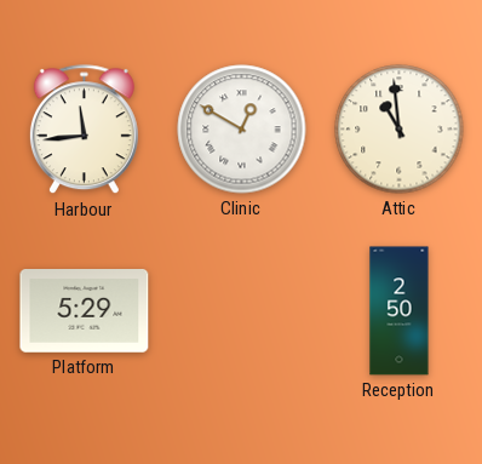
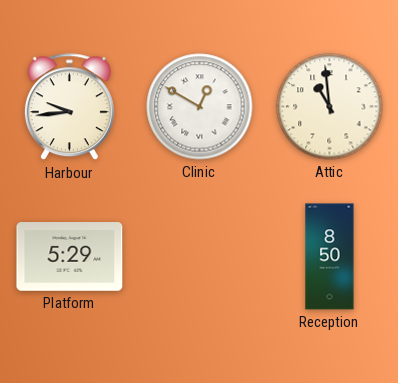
Harbour: 11:44 -> 9:44
Reception: 2:50 -> 8:50
